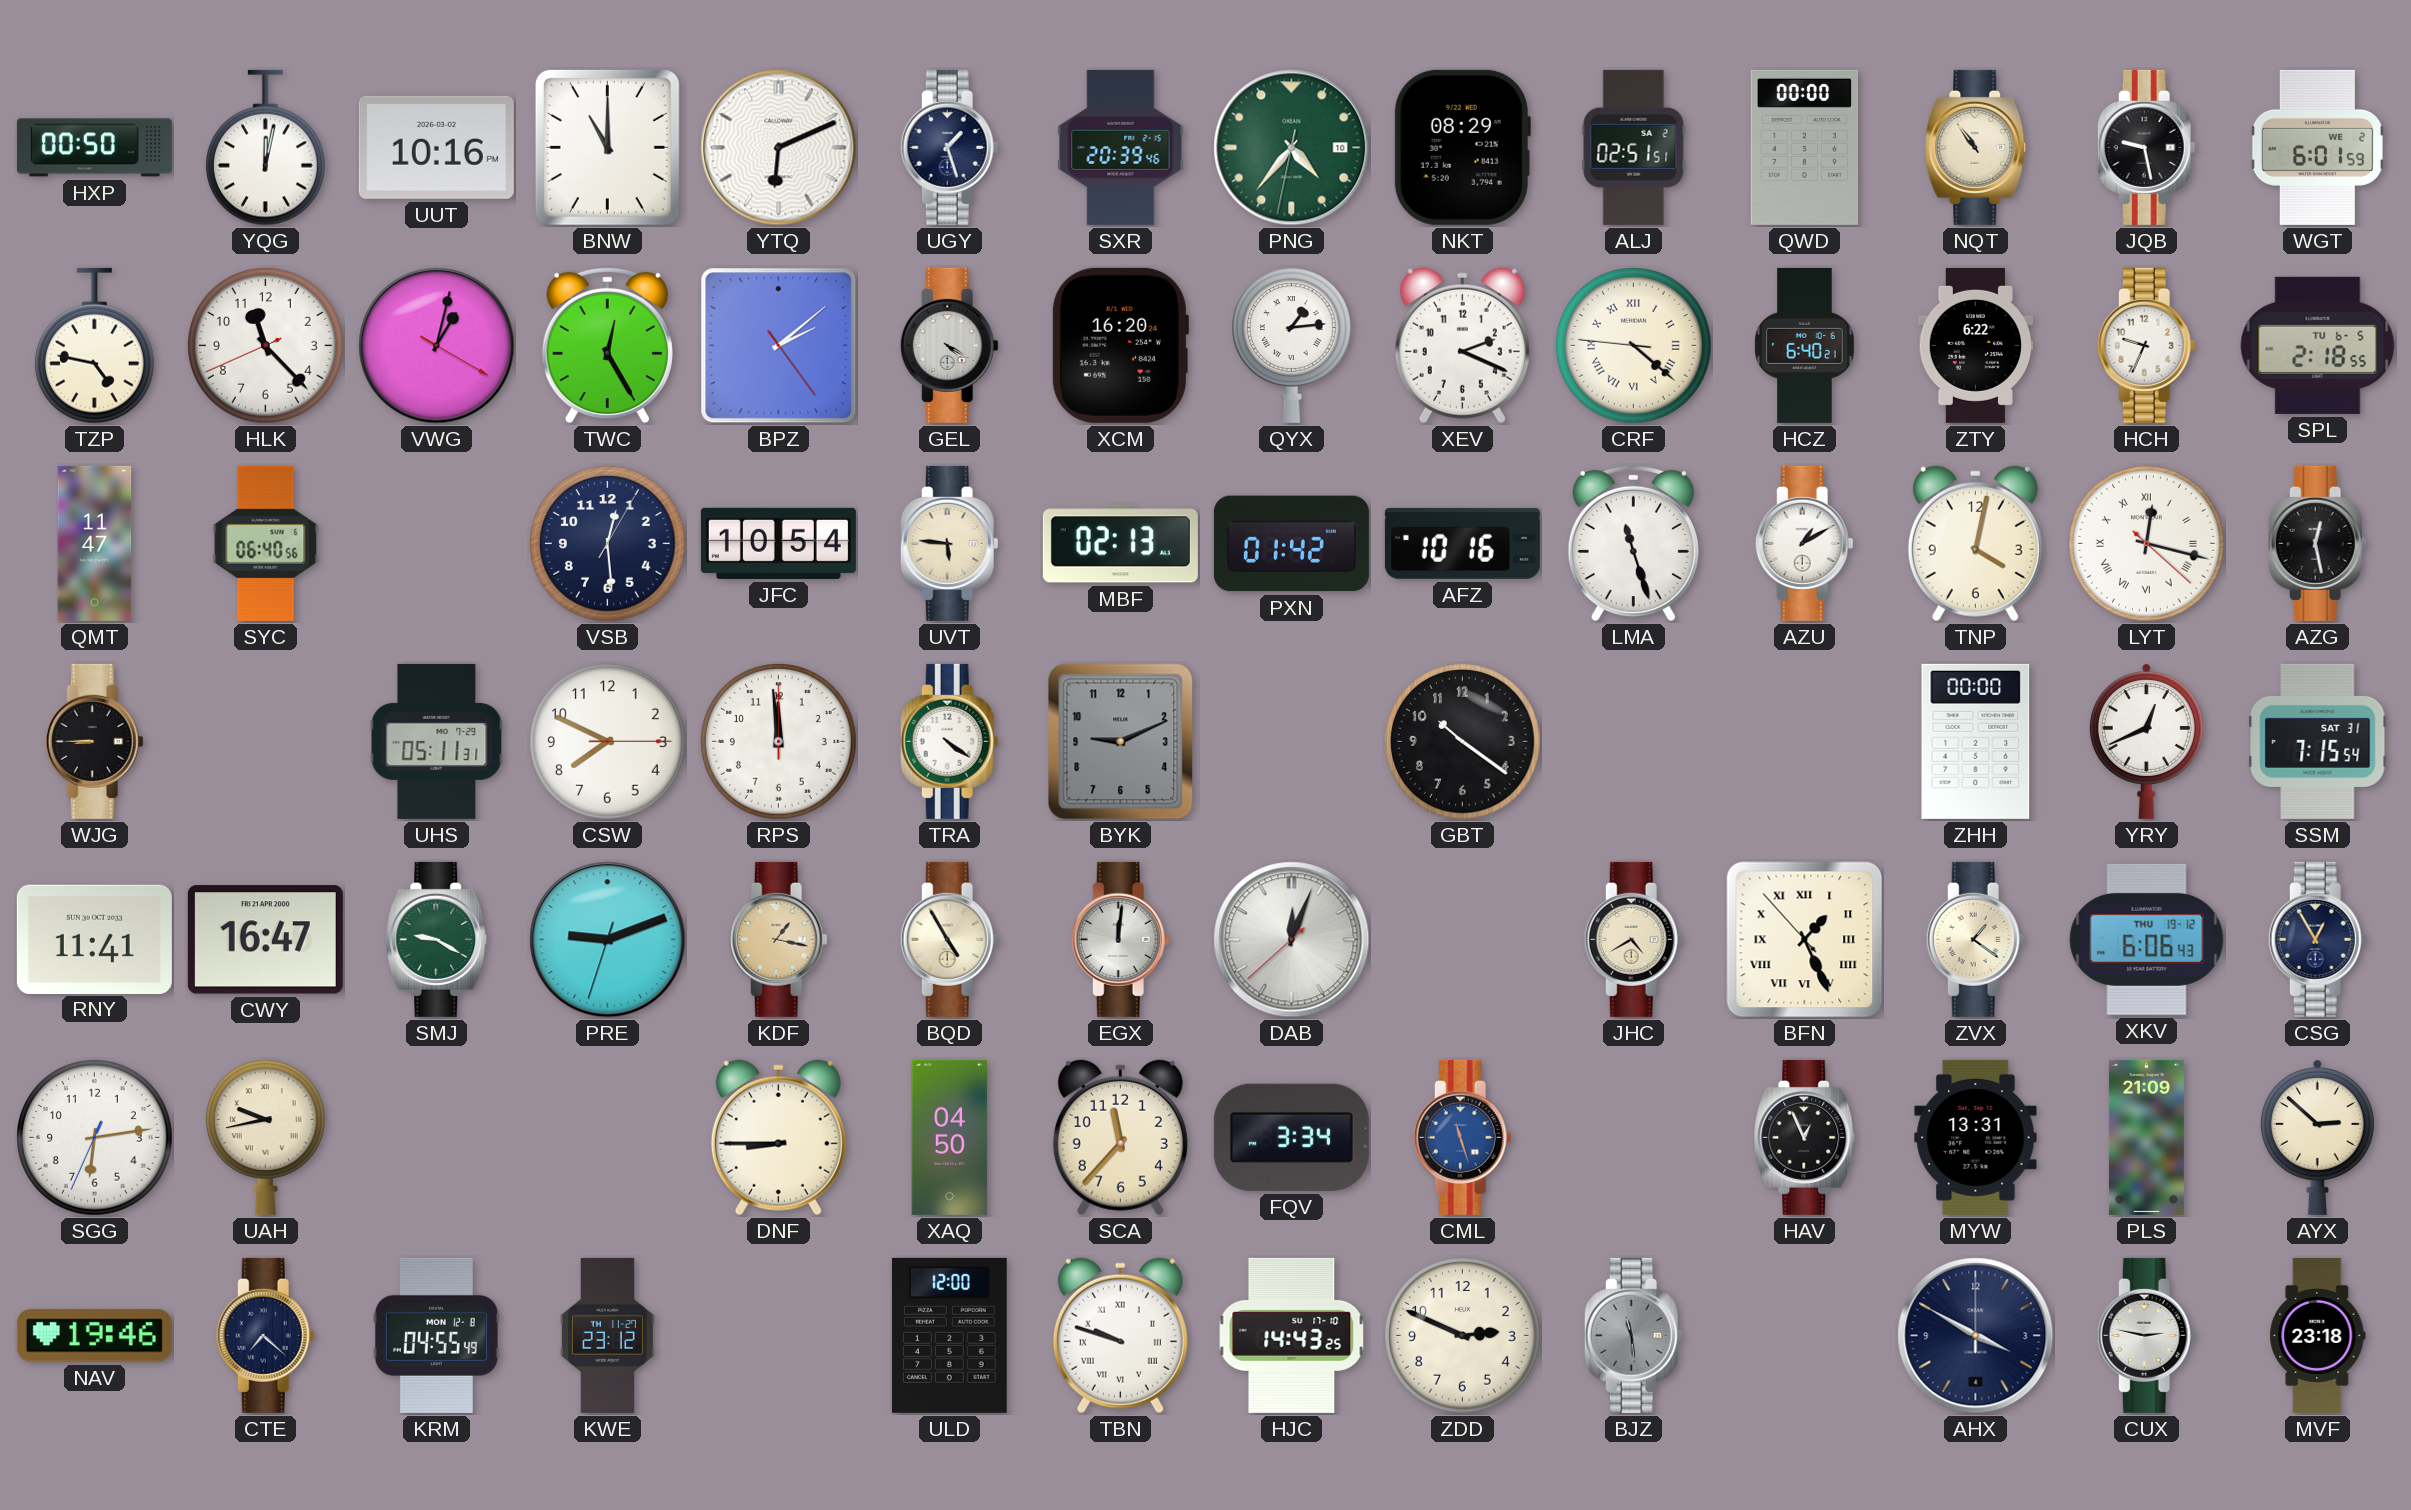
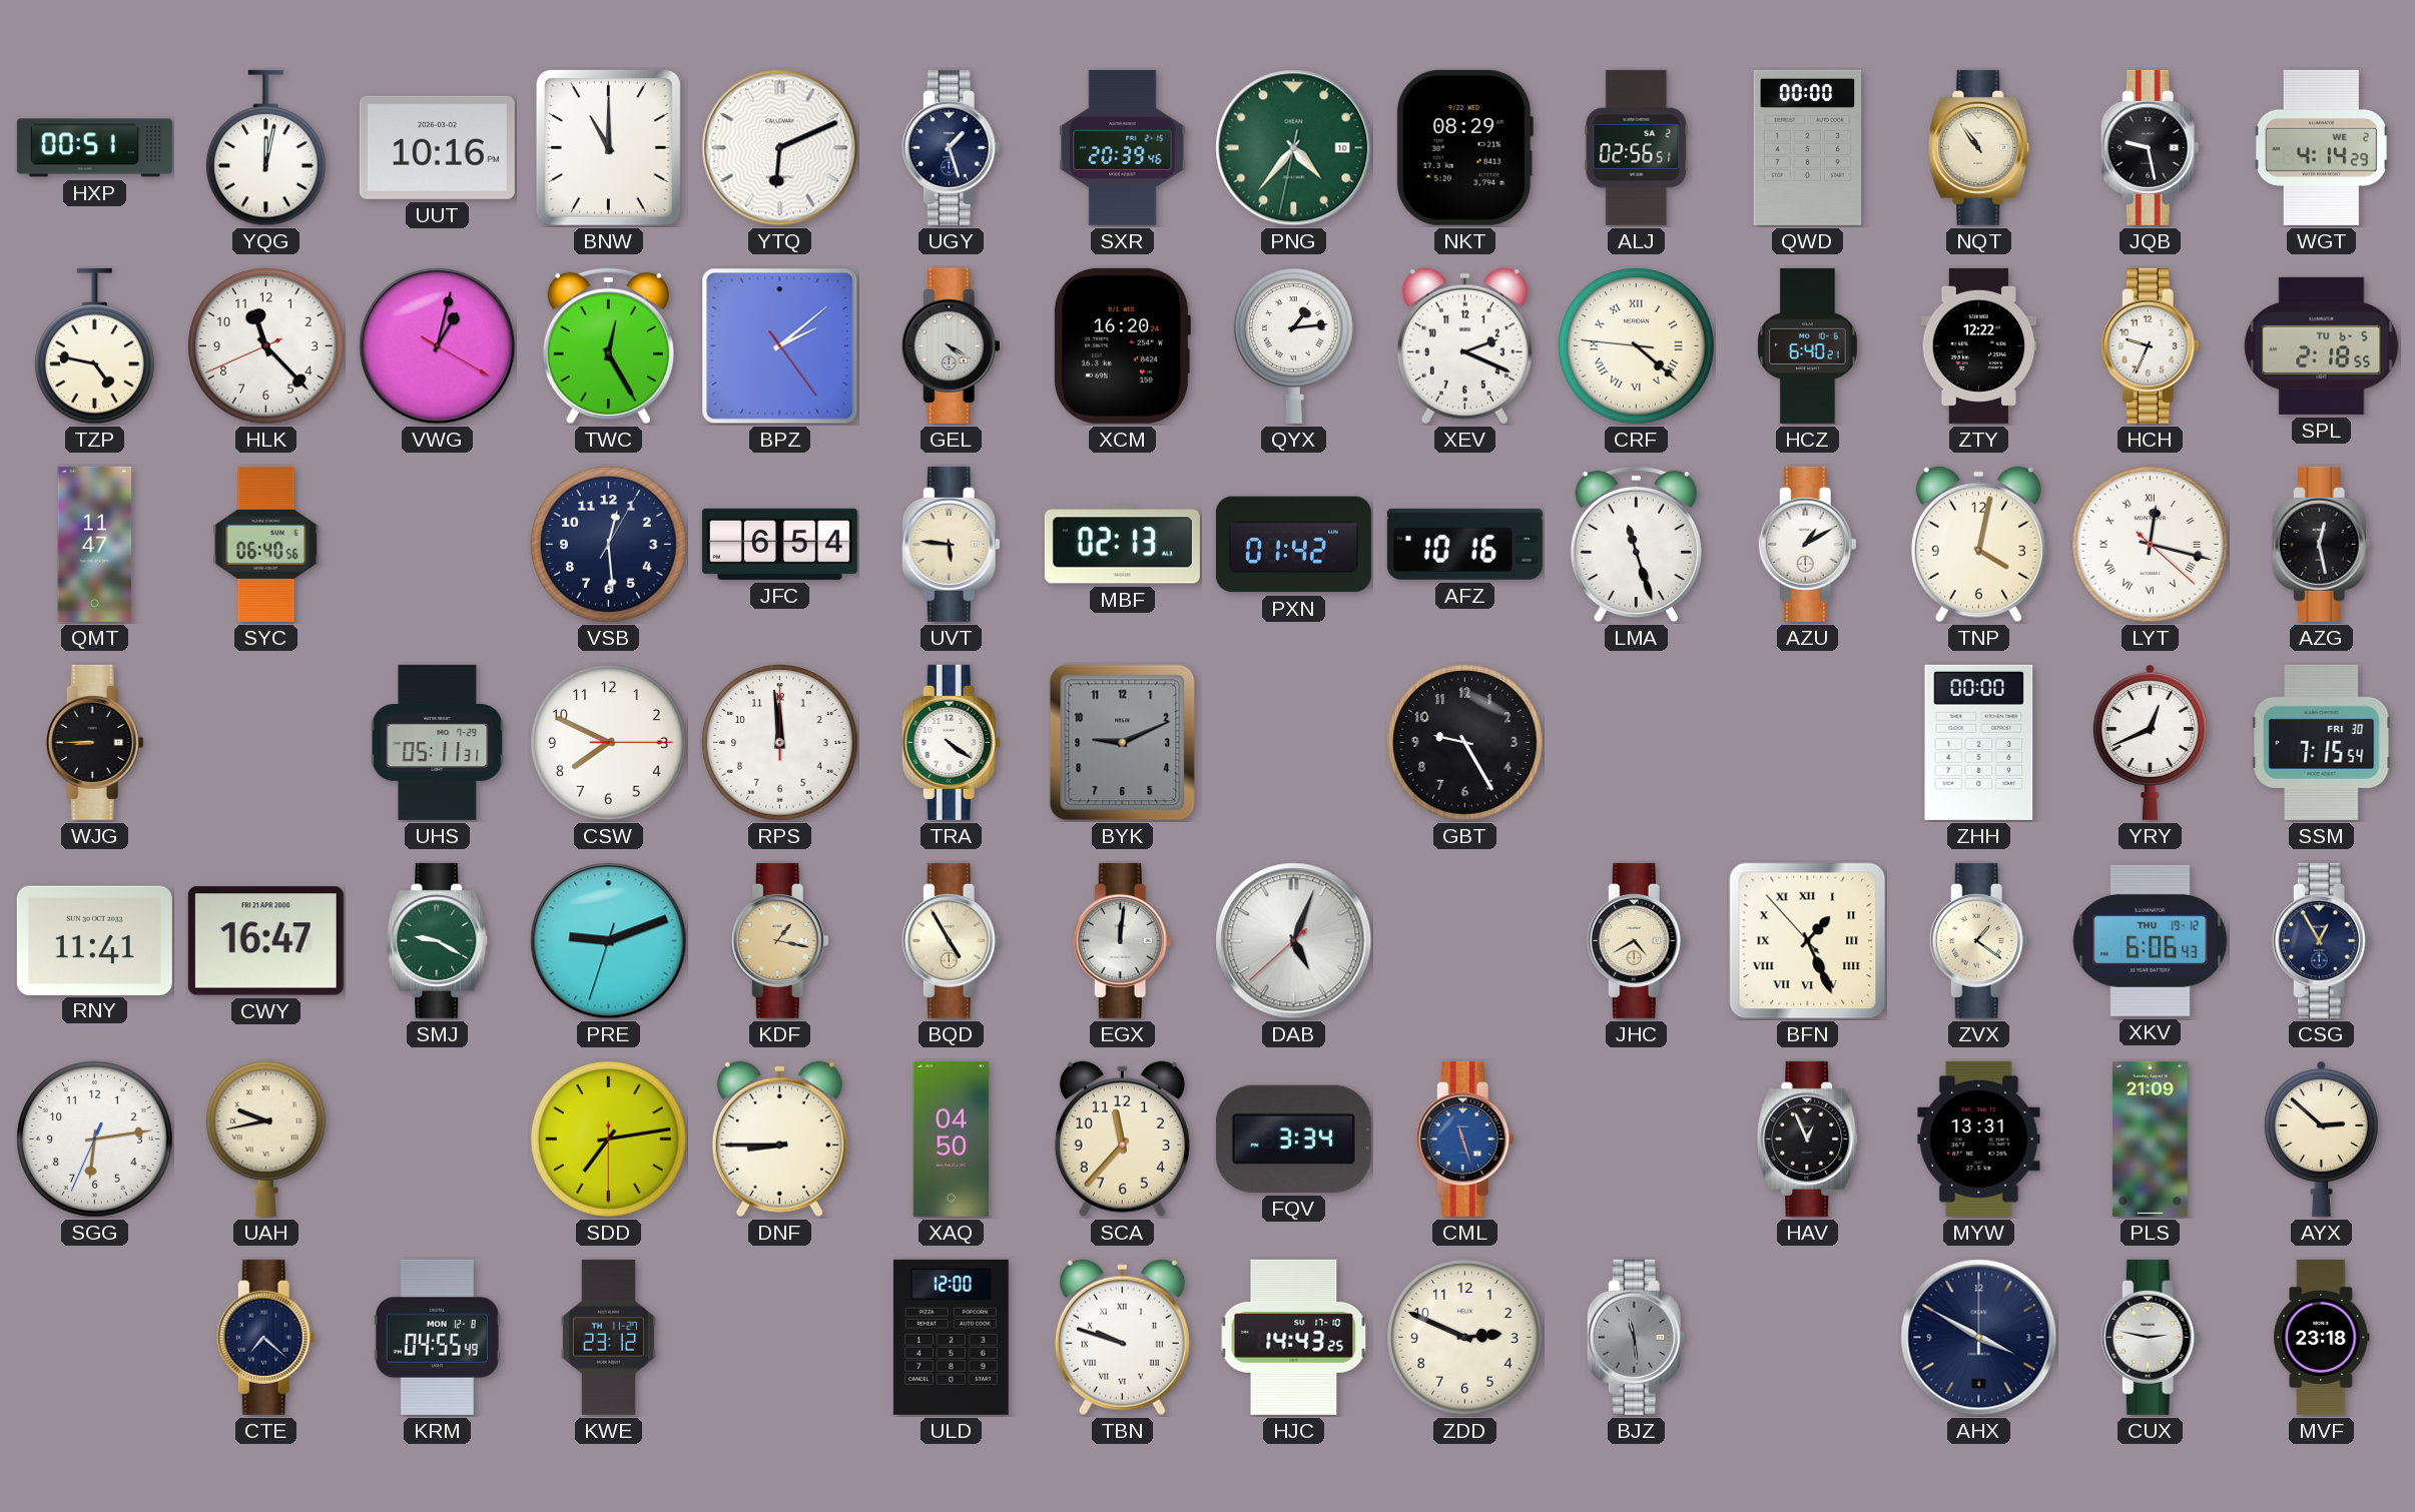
HXP: 00:50 -> 00:51
ALJ: 02:51 -> 02:56
WGT: 6:01 -> 4:14
ZTY: 6:22 -> 12:22
JFC: 10:54 -> 6:54
GBT: 10:21 -> 9:25
SSM date: SAT 31 -> FRI 30
DAB: 12:03 -> 5:03
SDD: none -> 7:13
NAV: 19:46 -> none
